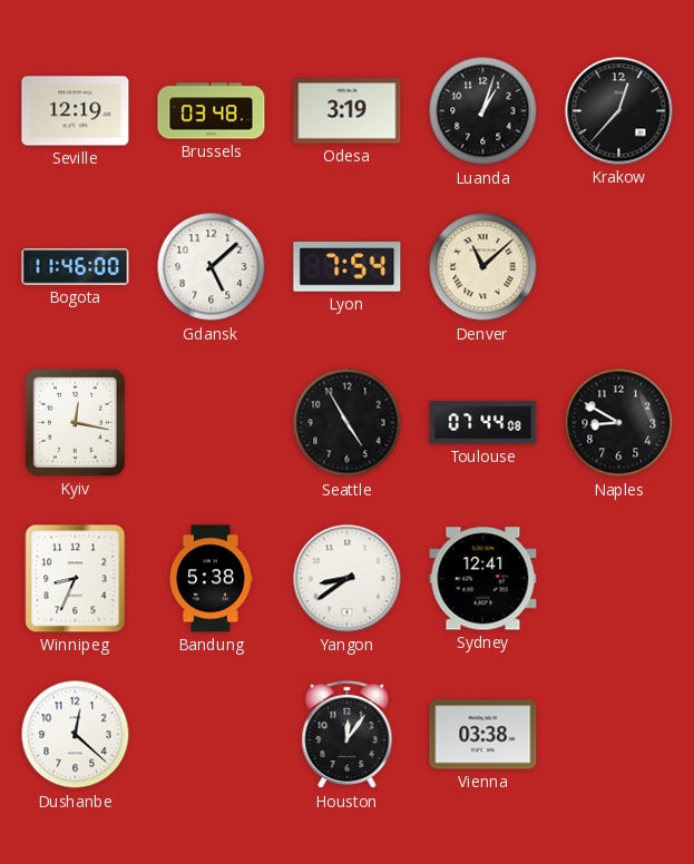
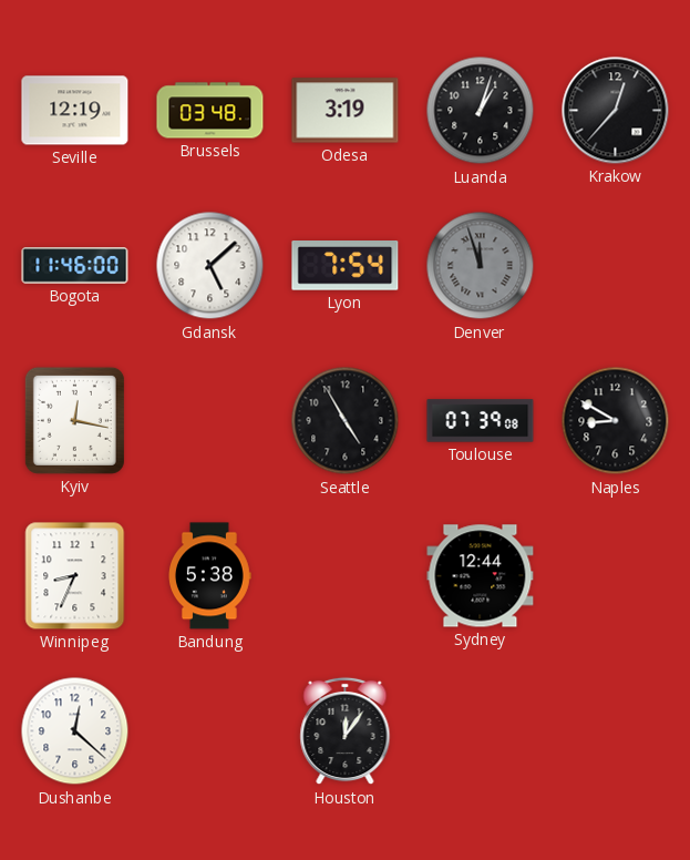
Denver: 11:08 -> 11:57
Denver dial: cream -> grey
Toulouse: 07:44 -> 07:39
Yangon: 8:39 -> none
Sydney: 12:41 -> 12:44
Vienna: 03:38 -> none
